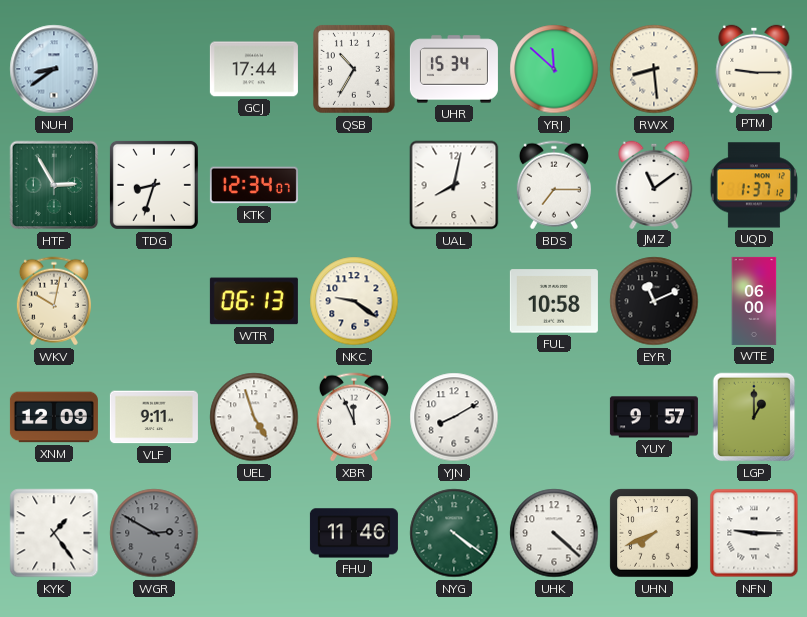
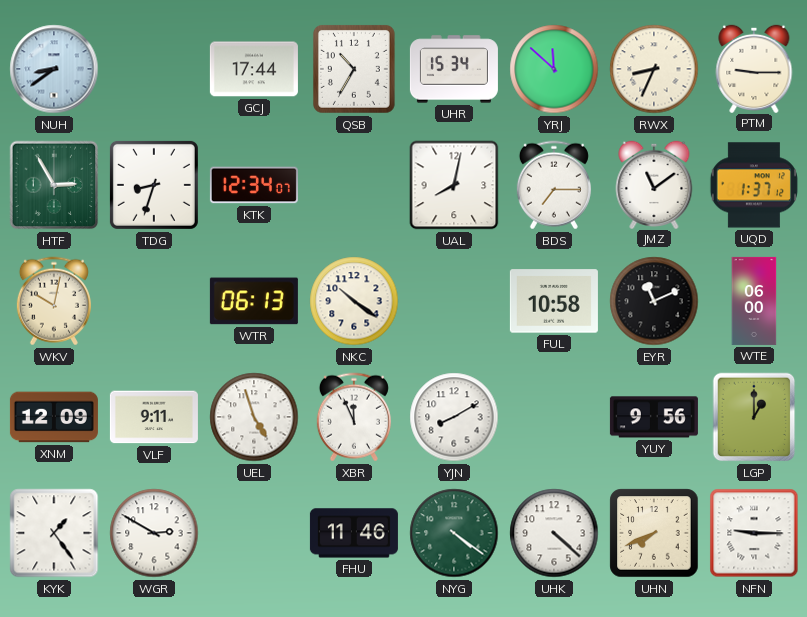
RWX: 8:29 -> 8:34
NKC: 9:21 -> 10:21
YUY: 9:57 -> 9:56
WGR dial: grey -> white
